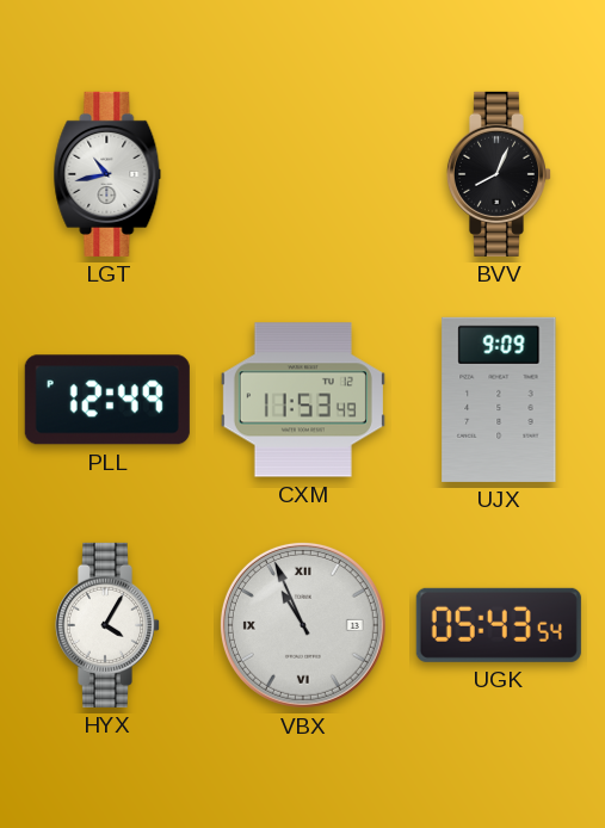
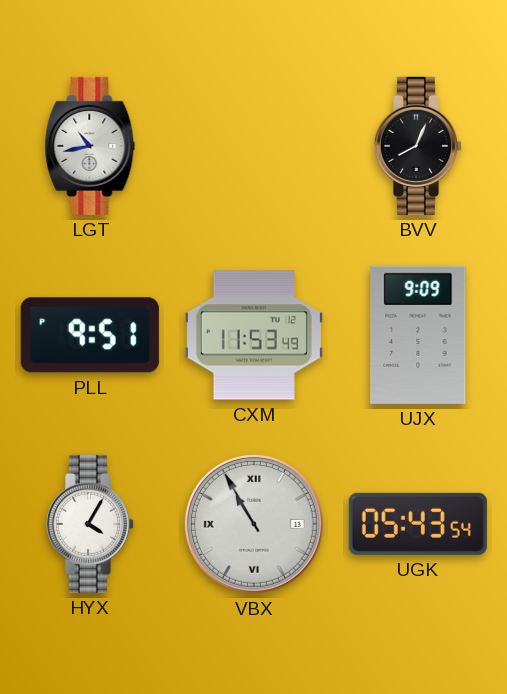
PLL: 12:49 -> 9:51
VBX: 10:56 -> 10:55
